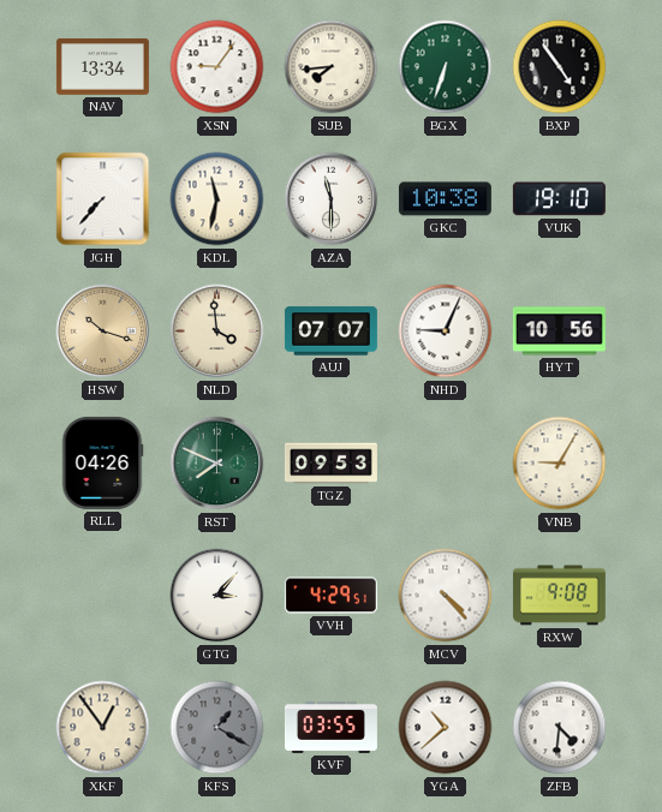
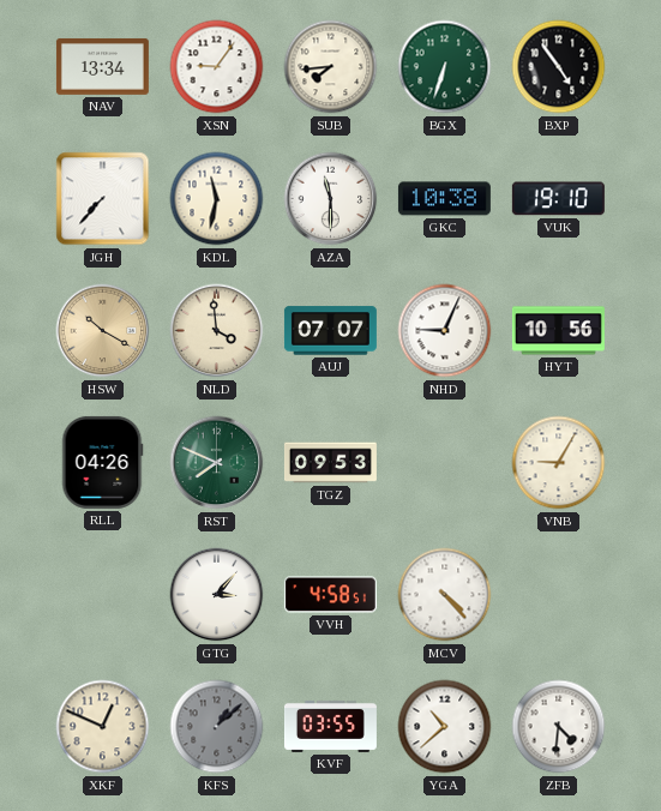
HSW: 10:18 -> 10:20
VVH: 4:29 -> 4:58
RXW: 9:08 -> none
XKF: 12:54 -> 12:49
KFS: 1:20 -> 1:08
